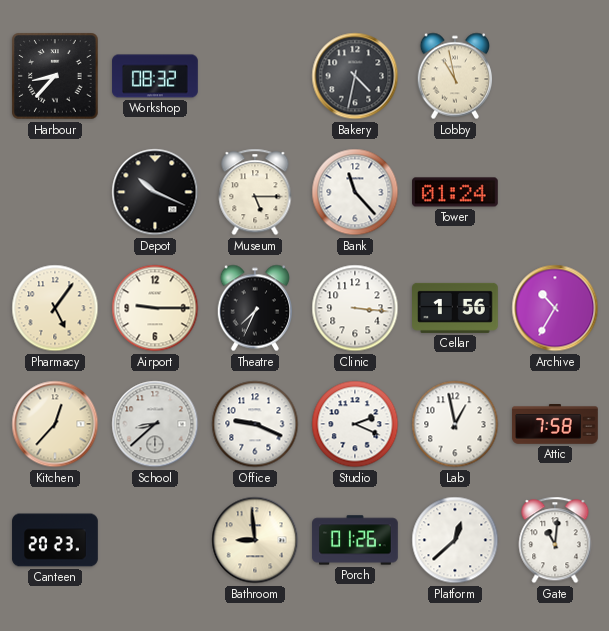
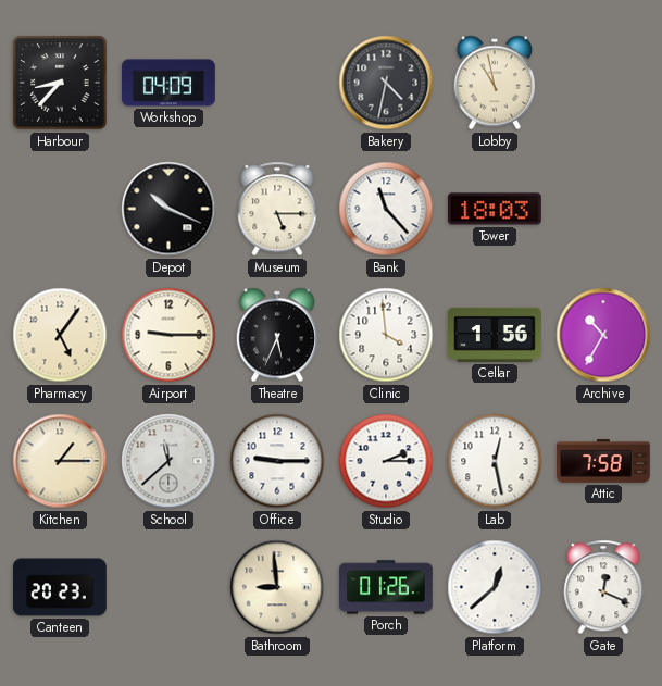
Workshop: 08:32 -> 04:09
Tower: 01:24 -> 18:03
Theatre: 7:34 -> 5:34
Clinic: 3:16 -> 3:59
Kitchen: 12:37 -> 1:15
School: 8:38 -> 11:38
Office: 9:19 -> 9:15
Studio: 2:19 -> 2:15
Lab: 12:58 -> 12:28
Gate: 11:01 -> 12:19
